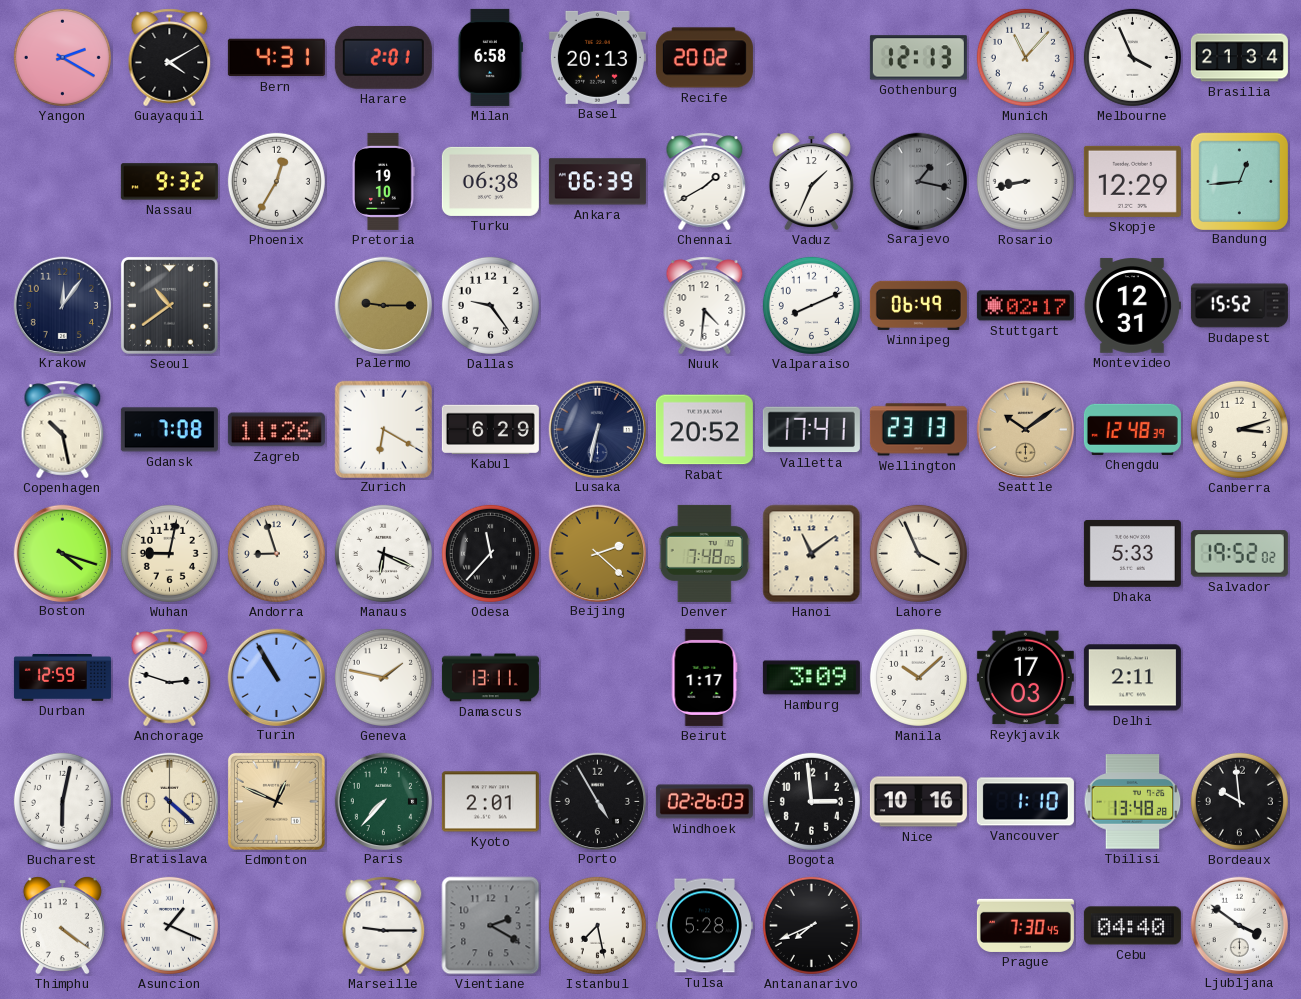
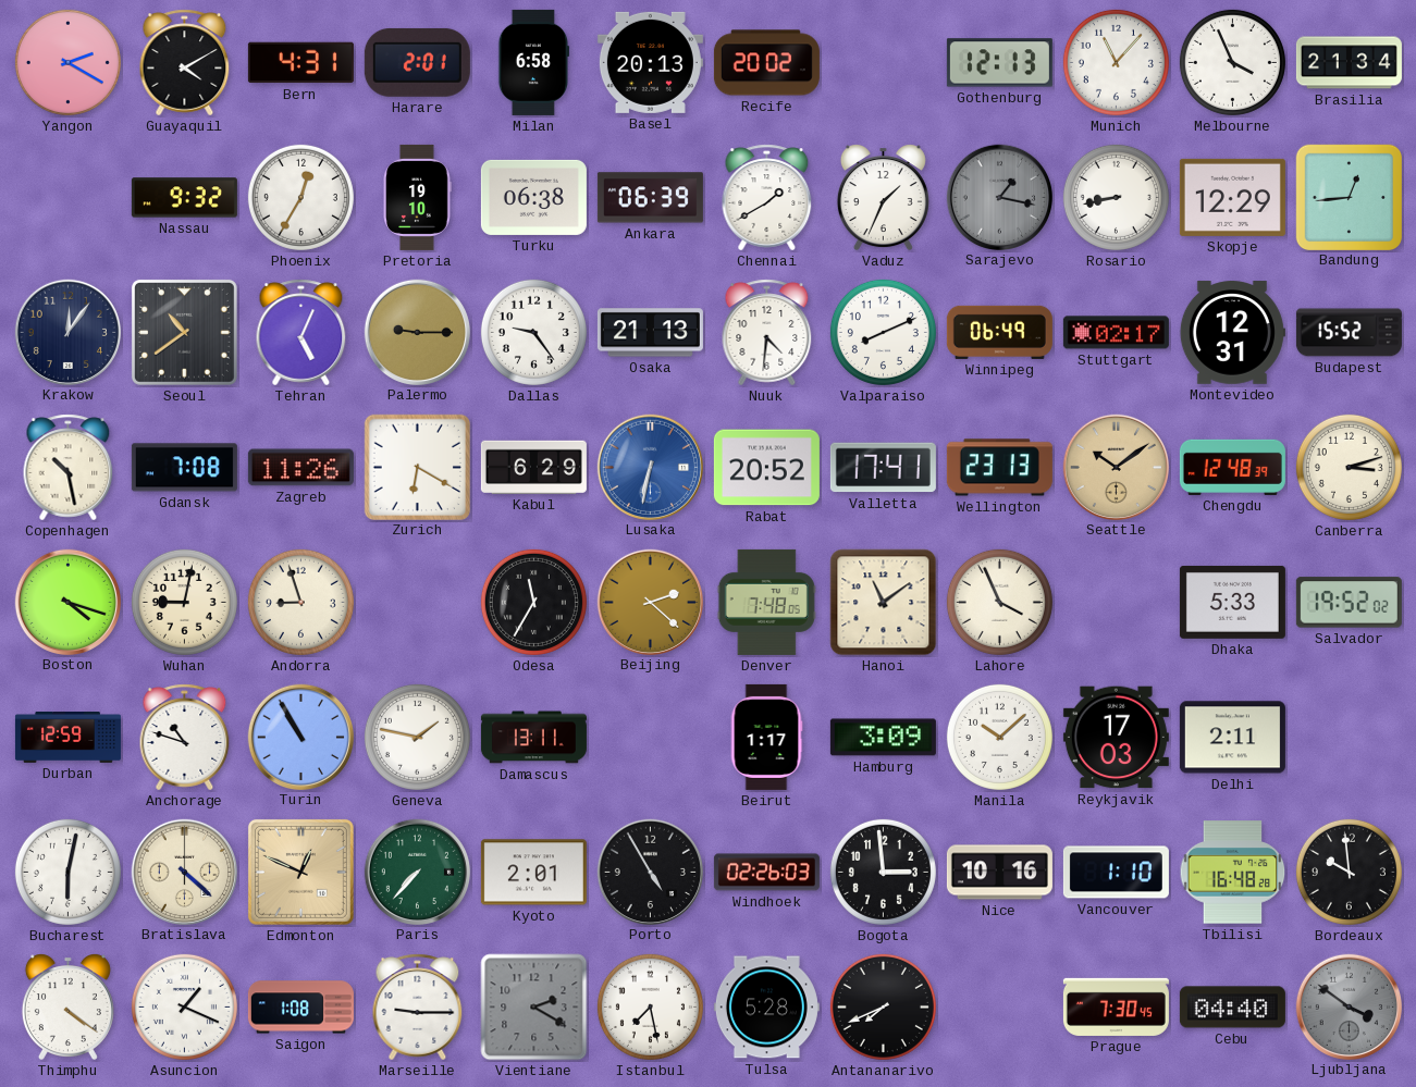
Tehran: none -> 5:04
Osaka: none -> 21:13
Lusaka dial: navy -> blue
Manaus: 6:19 -> none
Odesa: 11:37 -> 11:35
Anchorage: 2:48 -> 10:48
Tbilisi: 13:48 -> 16:48
Saigon: none -> 1:08
Ljubljana dial: white -> grey
